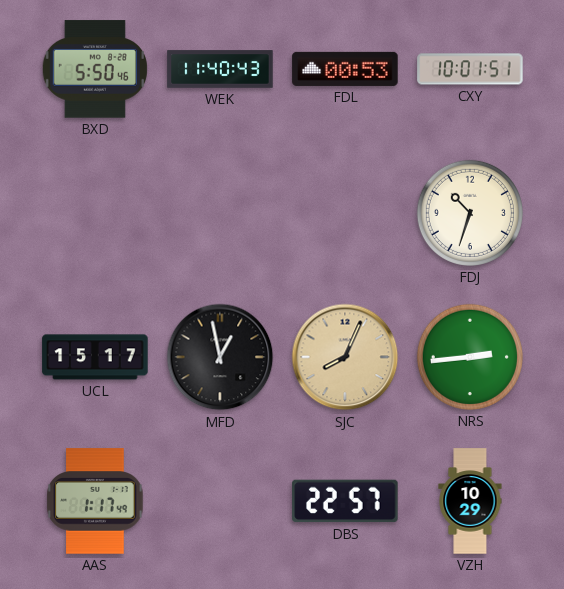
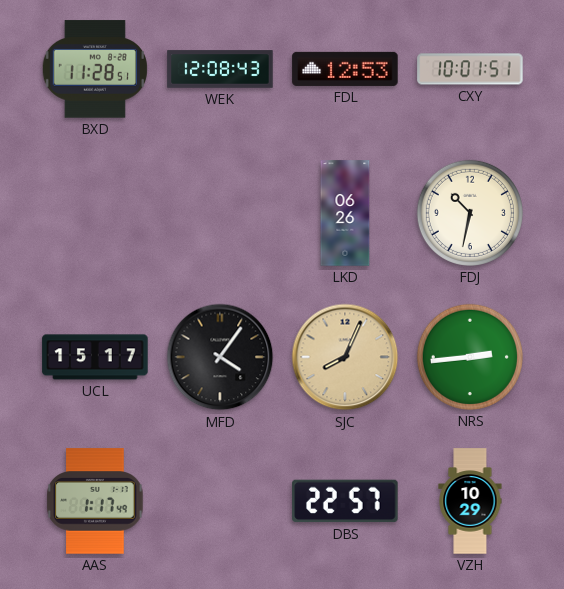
BXD: 5:50 -> 11:28
WEK: 11:40 -> 12:08
FDL: 00:53 -> 12:53
LKD: none -> 06:26
FDJ: 10:33 -> 10:32
MFD: 12:58 -> 4:06
